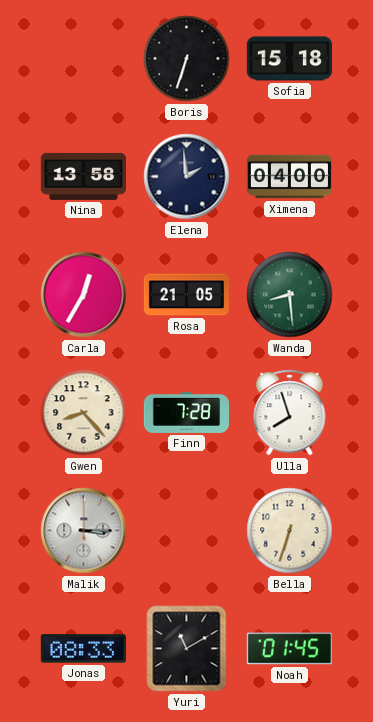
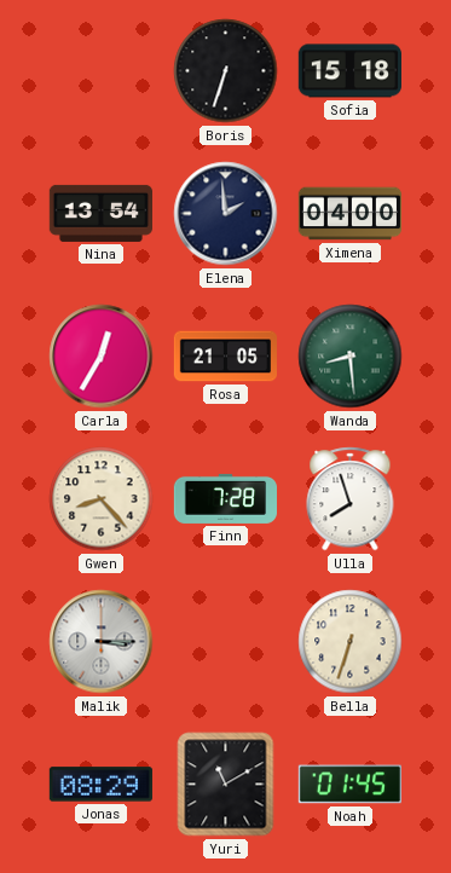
Nina: 13:58 -> 13:54
Jonas: 08:33 -> 08:29
